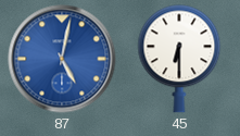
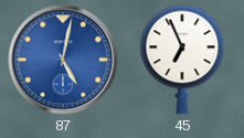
45: 6:30 -> 6:56
